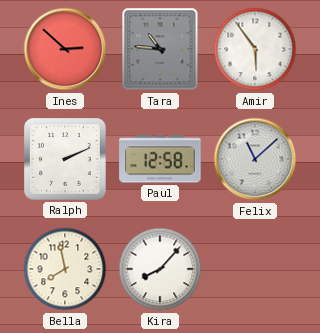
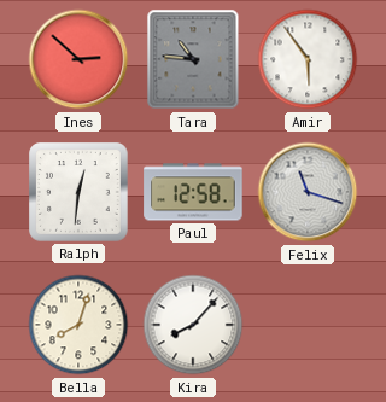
Ralph: 2:11 -> 12:31
Felix: 11:08 -> 11:18
Bella: 7:58 -> 8:03
